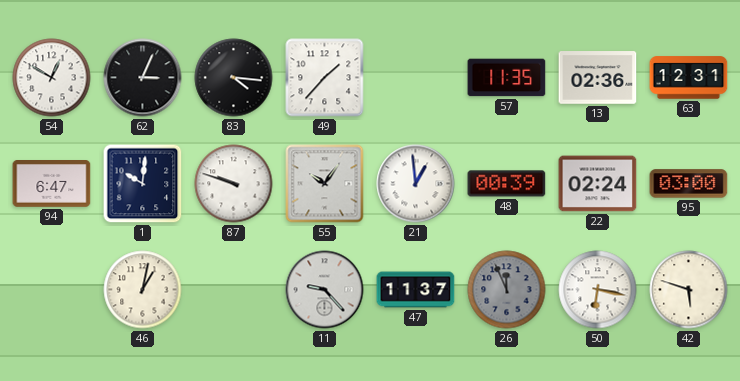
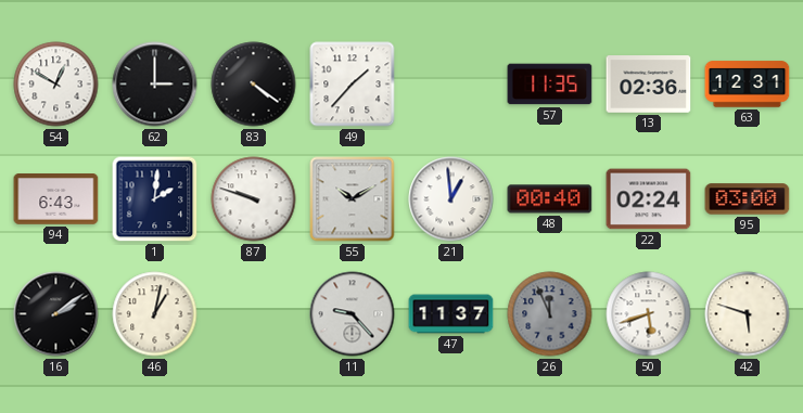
62: 3:04 -> 3:00
83: 4:16 -> 4:21
94: 6:47 -> 6:43
1: 10:01 -> 2:01
55: 10:06 -> 10:10
48: 00:39 -> 00:40
16: none -> 2:09
50: 6:17 -> 5:42
